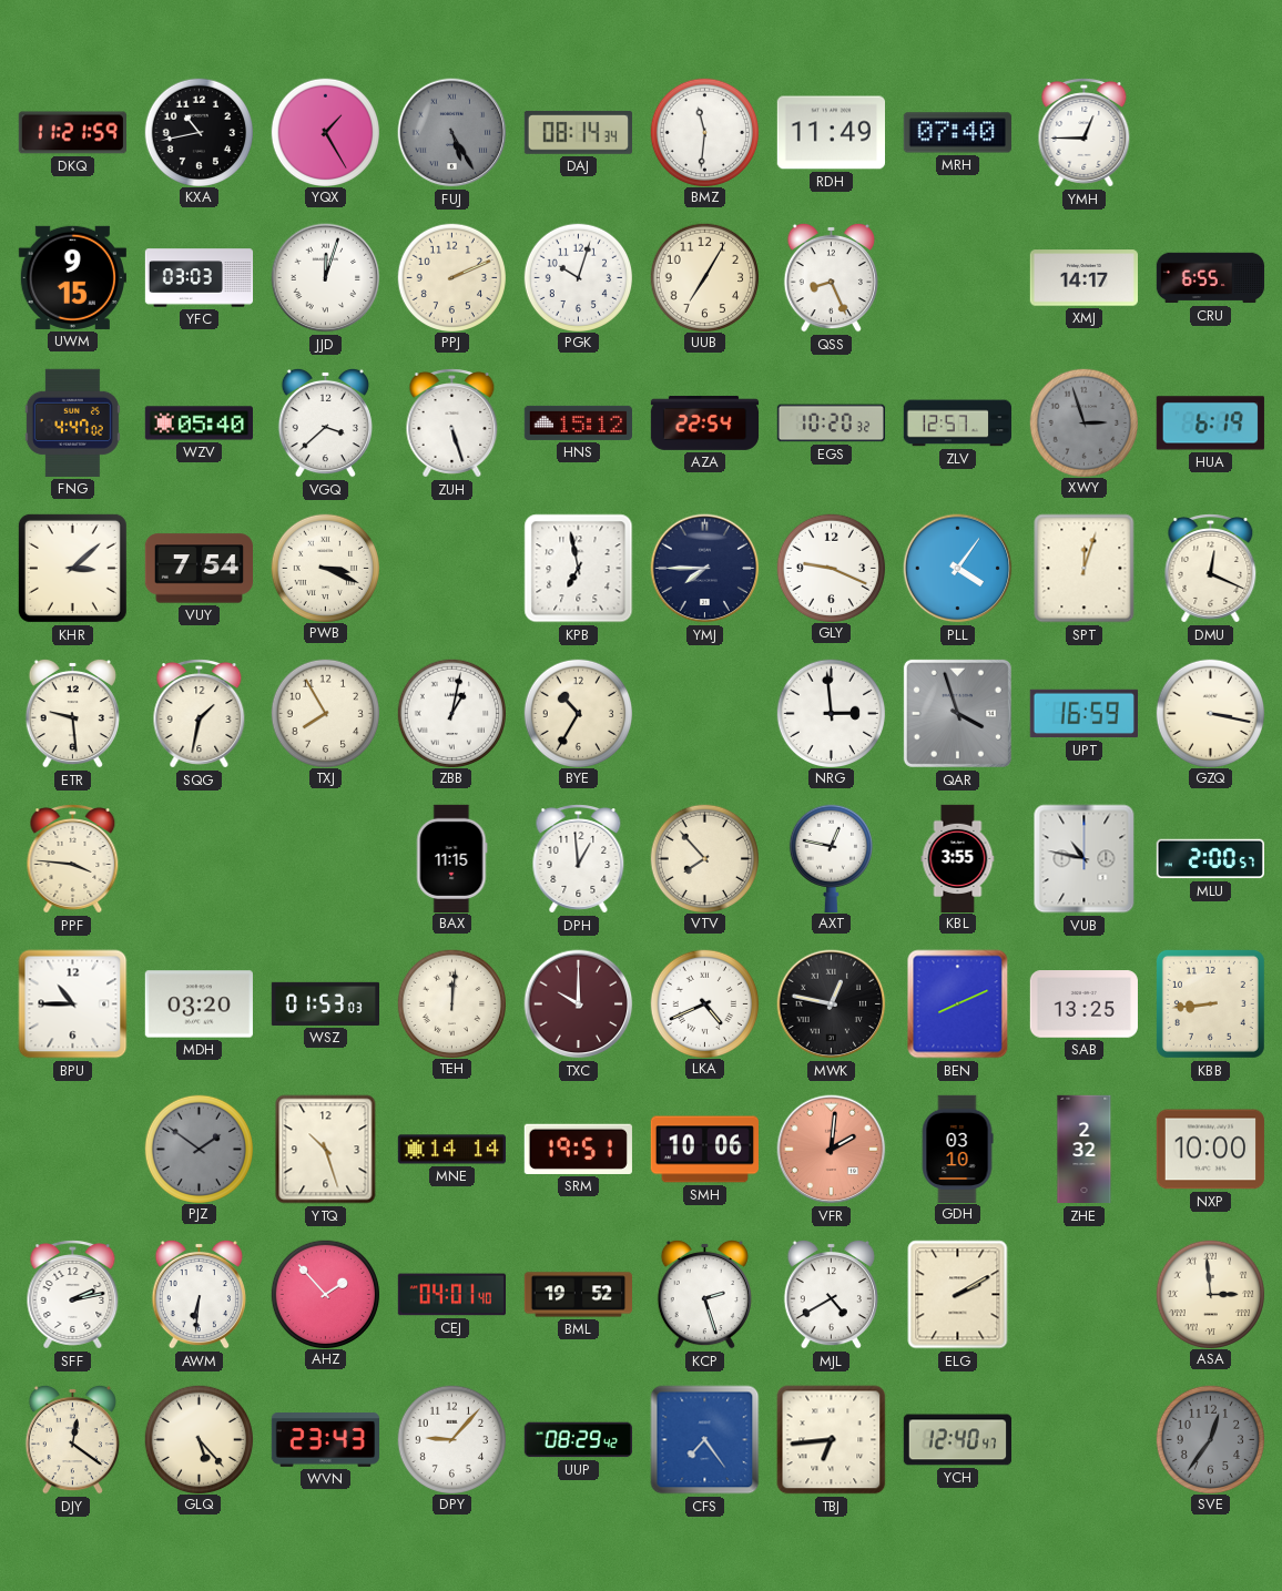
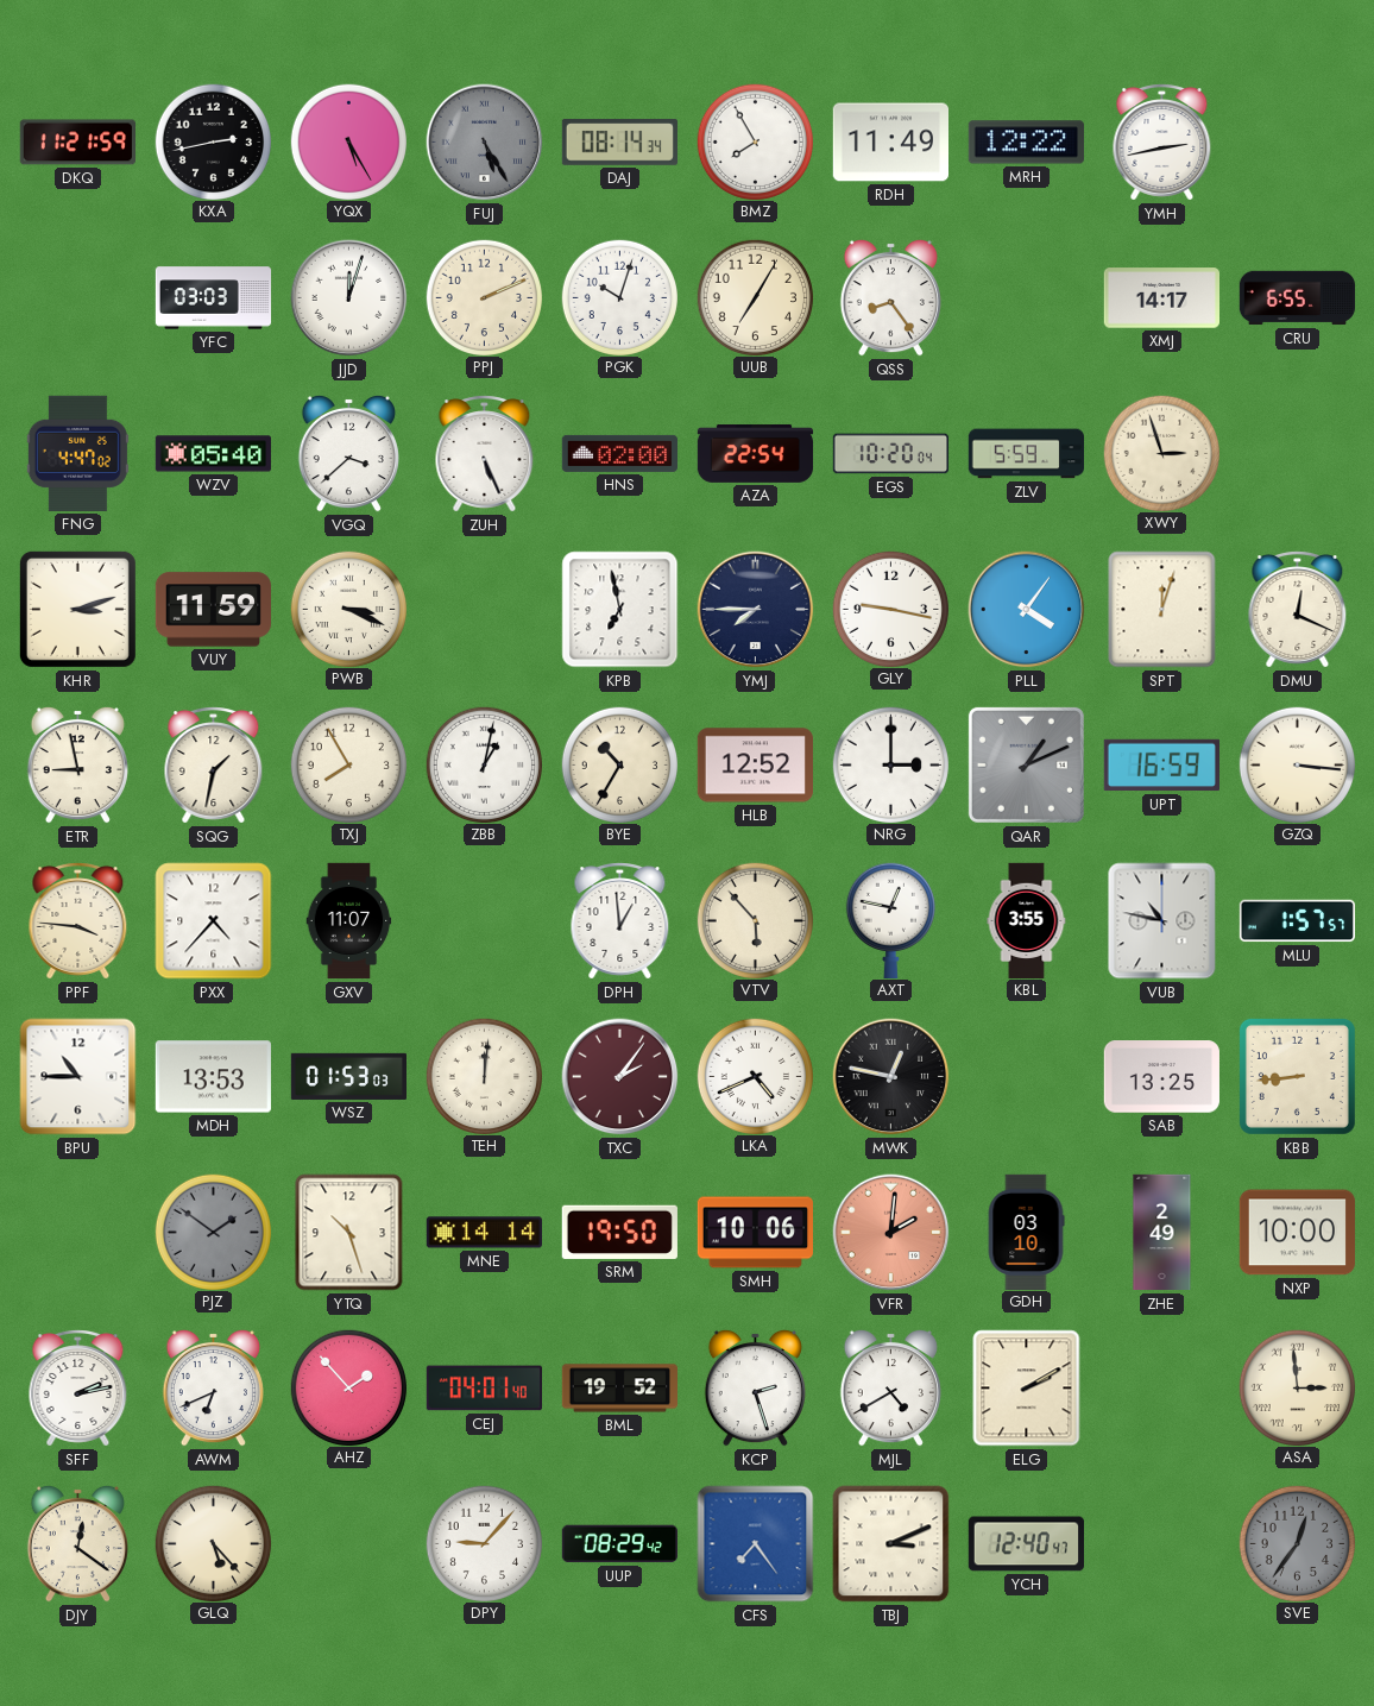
KXA: 10:43 -> 2:43
YQX: 1:25 -> 5:25
BMZ: 11:31 -> 7:55
MRH: 07:40 -> 12:22
YMH: 12:45 -> 2:43
UWM: 9:15 -> none
QSS: 8:26 -> 8:24
ZUH: 5:27 -> 5:26
HNS: 15:12 -> 02:00
EGS: 10:20:32 -> 10:20:04
ZLV: 12:57 -> 5:59
XWY dial: grey -> cream
HUA: 6:19 -> none
KHR: 3:08 -> 3:12
VUY: 7:54 -> 11:59
GLY: 9:19 -> 9:17
ETR: 9:29 -> 8:58
HLB: none -> 12:52
NRG: 2:59 -> 3:00
QAR: 3:57 -> 1:11
GZQ: 3:17 -> 3:16
PXX: none -> 4:37
GXV: none -> 11:07
BAX: 11:15 -> none
VTV: 7:53 -> 5:53
MLU: 2:00 -> 1:57
MDH: 03:20 -> 13:53
TXC: 10:00 -> 2:06
BEN: 8:11 -> none
SRM: 19:51 -> 19:50
ZHE: 2:32 -> 2:49
AWM: 6:31 -> 6:41
WVN: 23:43 -> none
TBJ: 6:44 -> 3:11
